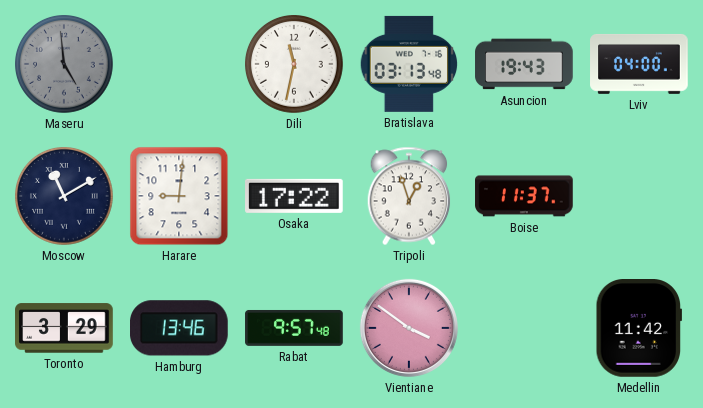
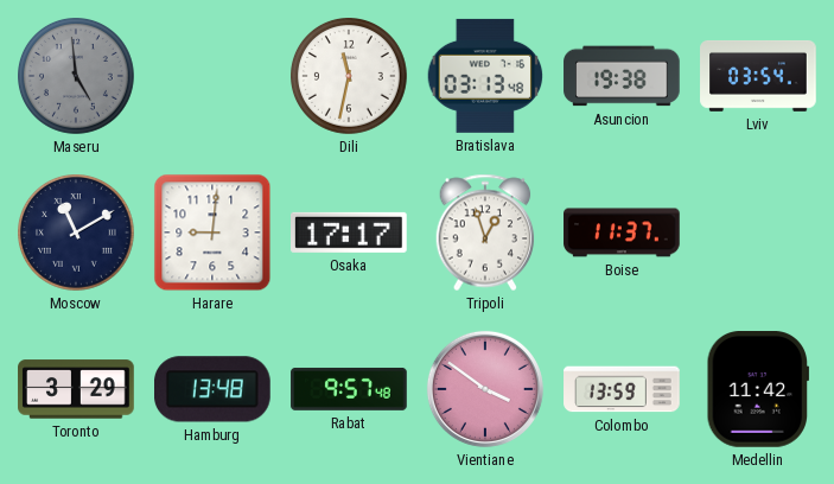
Asuncion: 19:43 -> 19:38
Lviv: 04:00 -> 03:54
Osaka: 17:22 -> 17:17
Hamburg: 13:46 -> 13:48
Colombo: none -> 13:59
